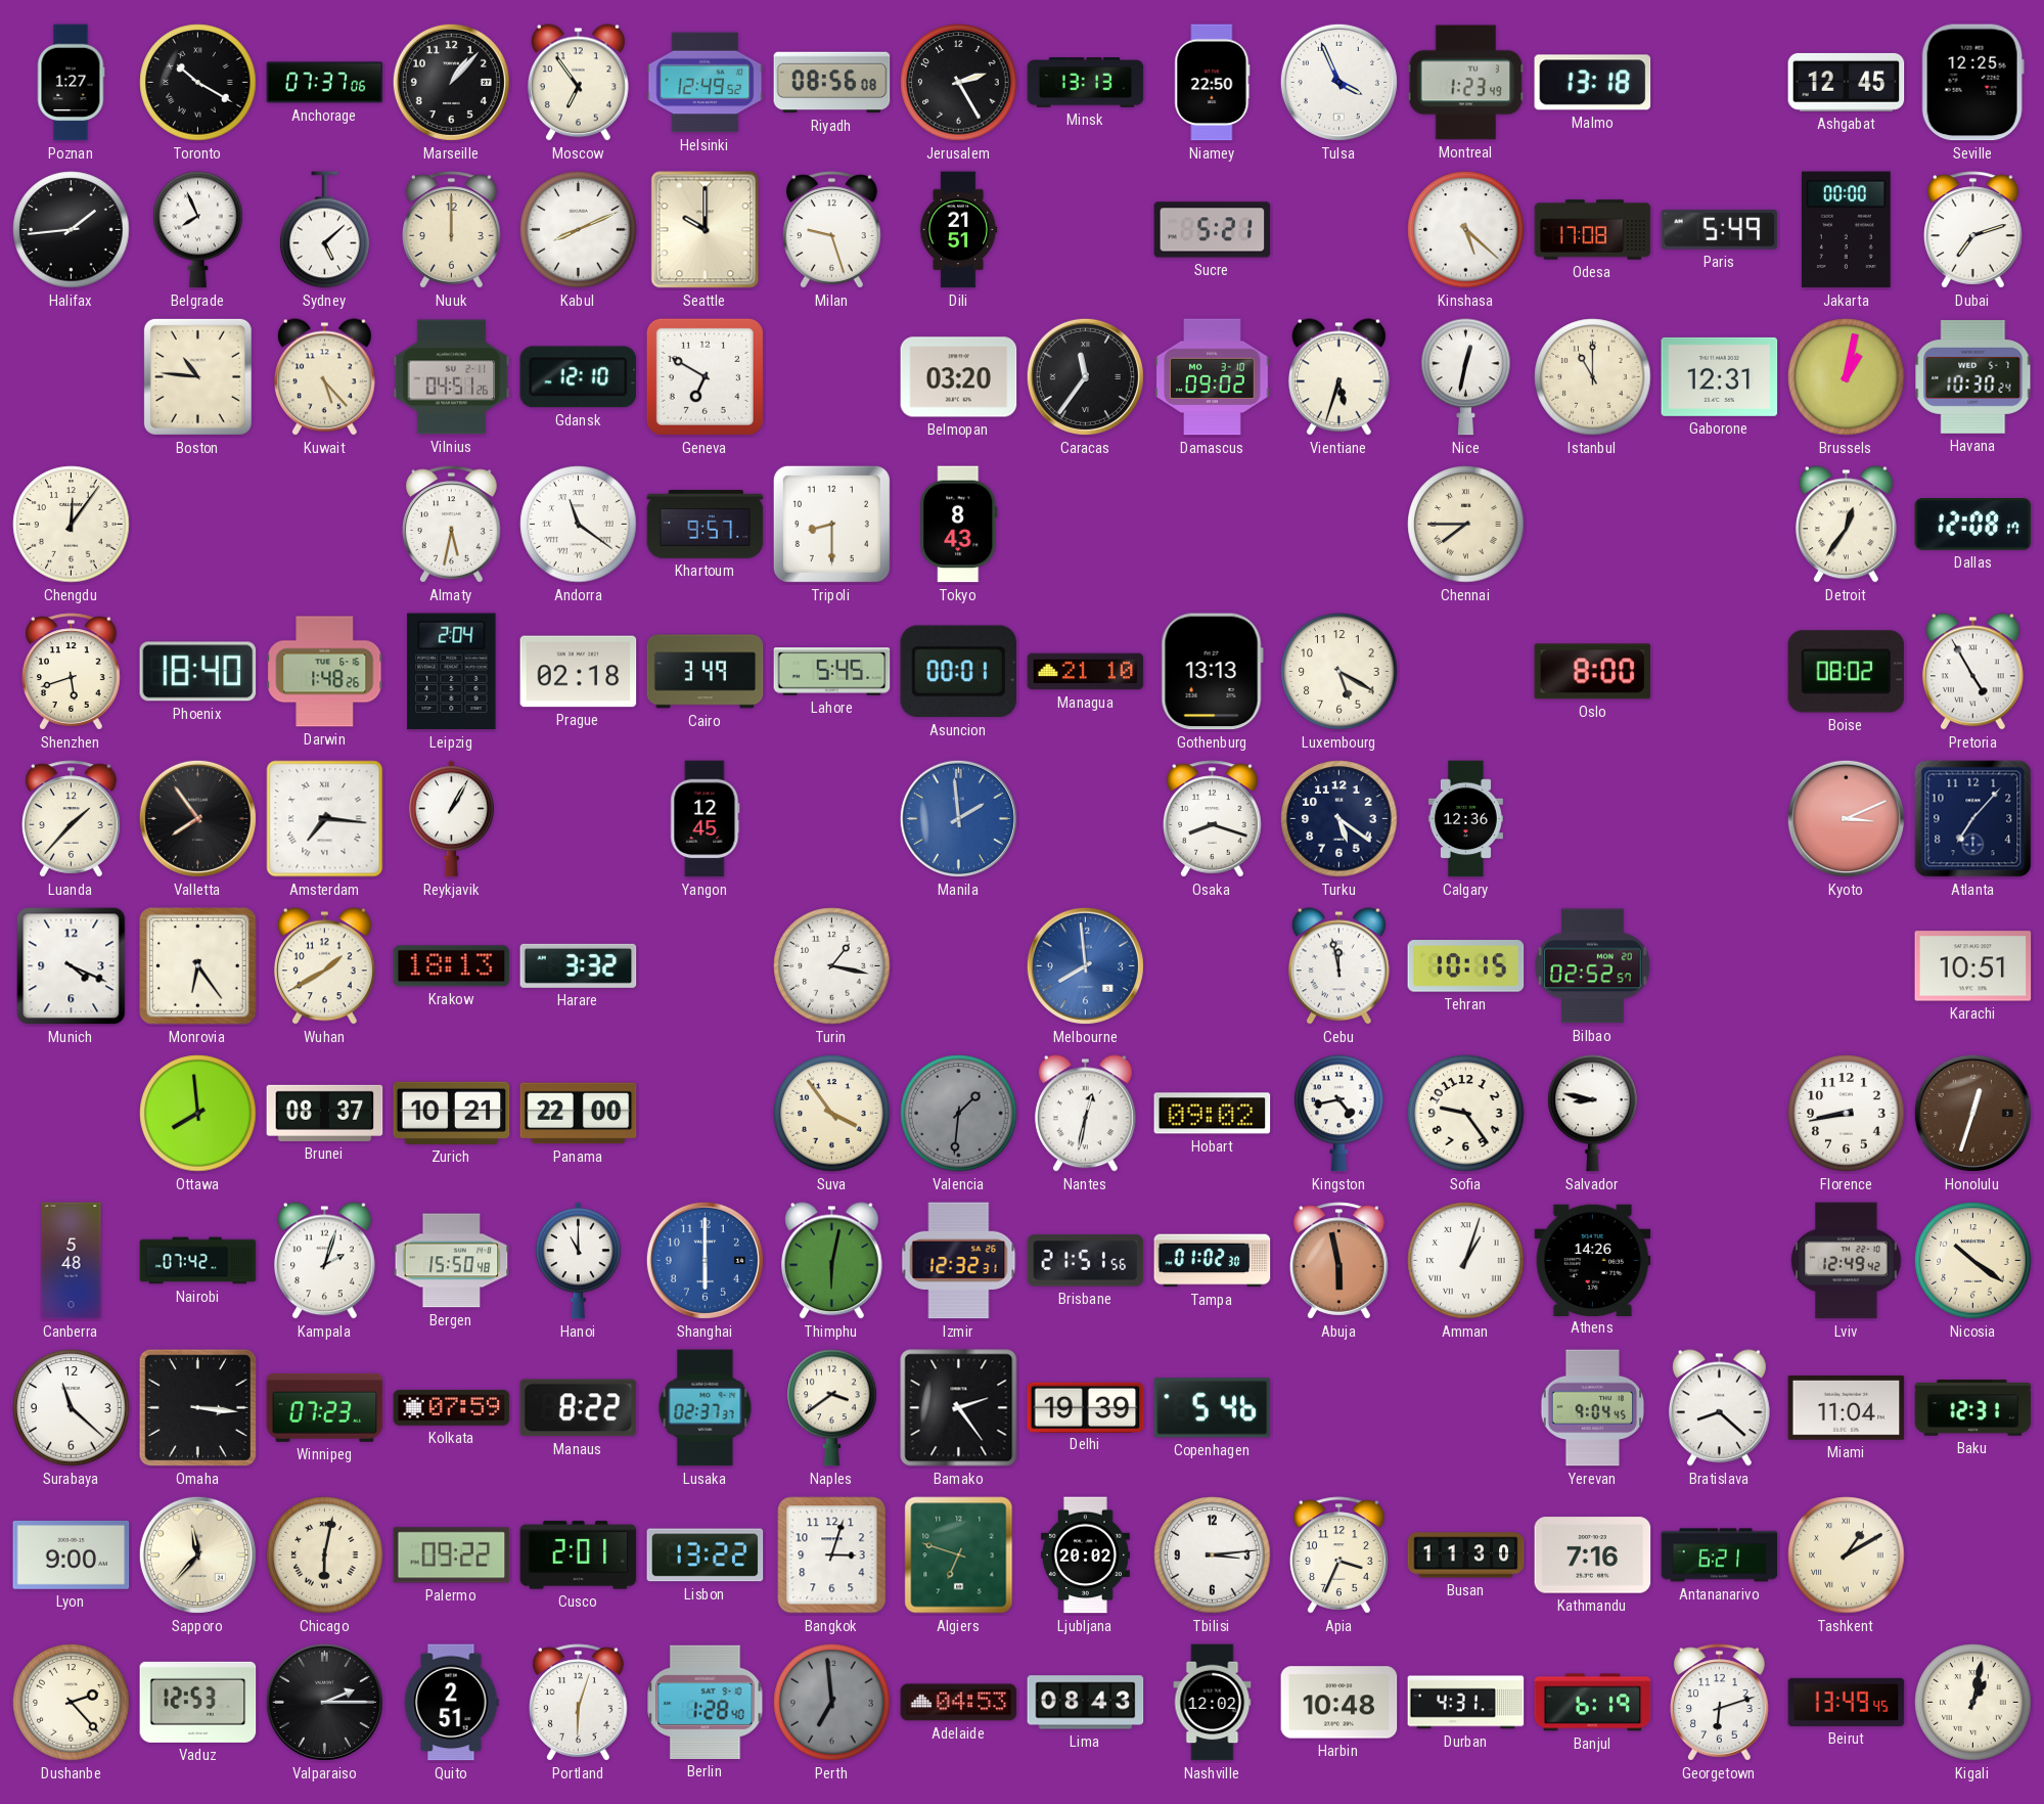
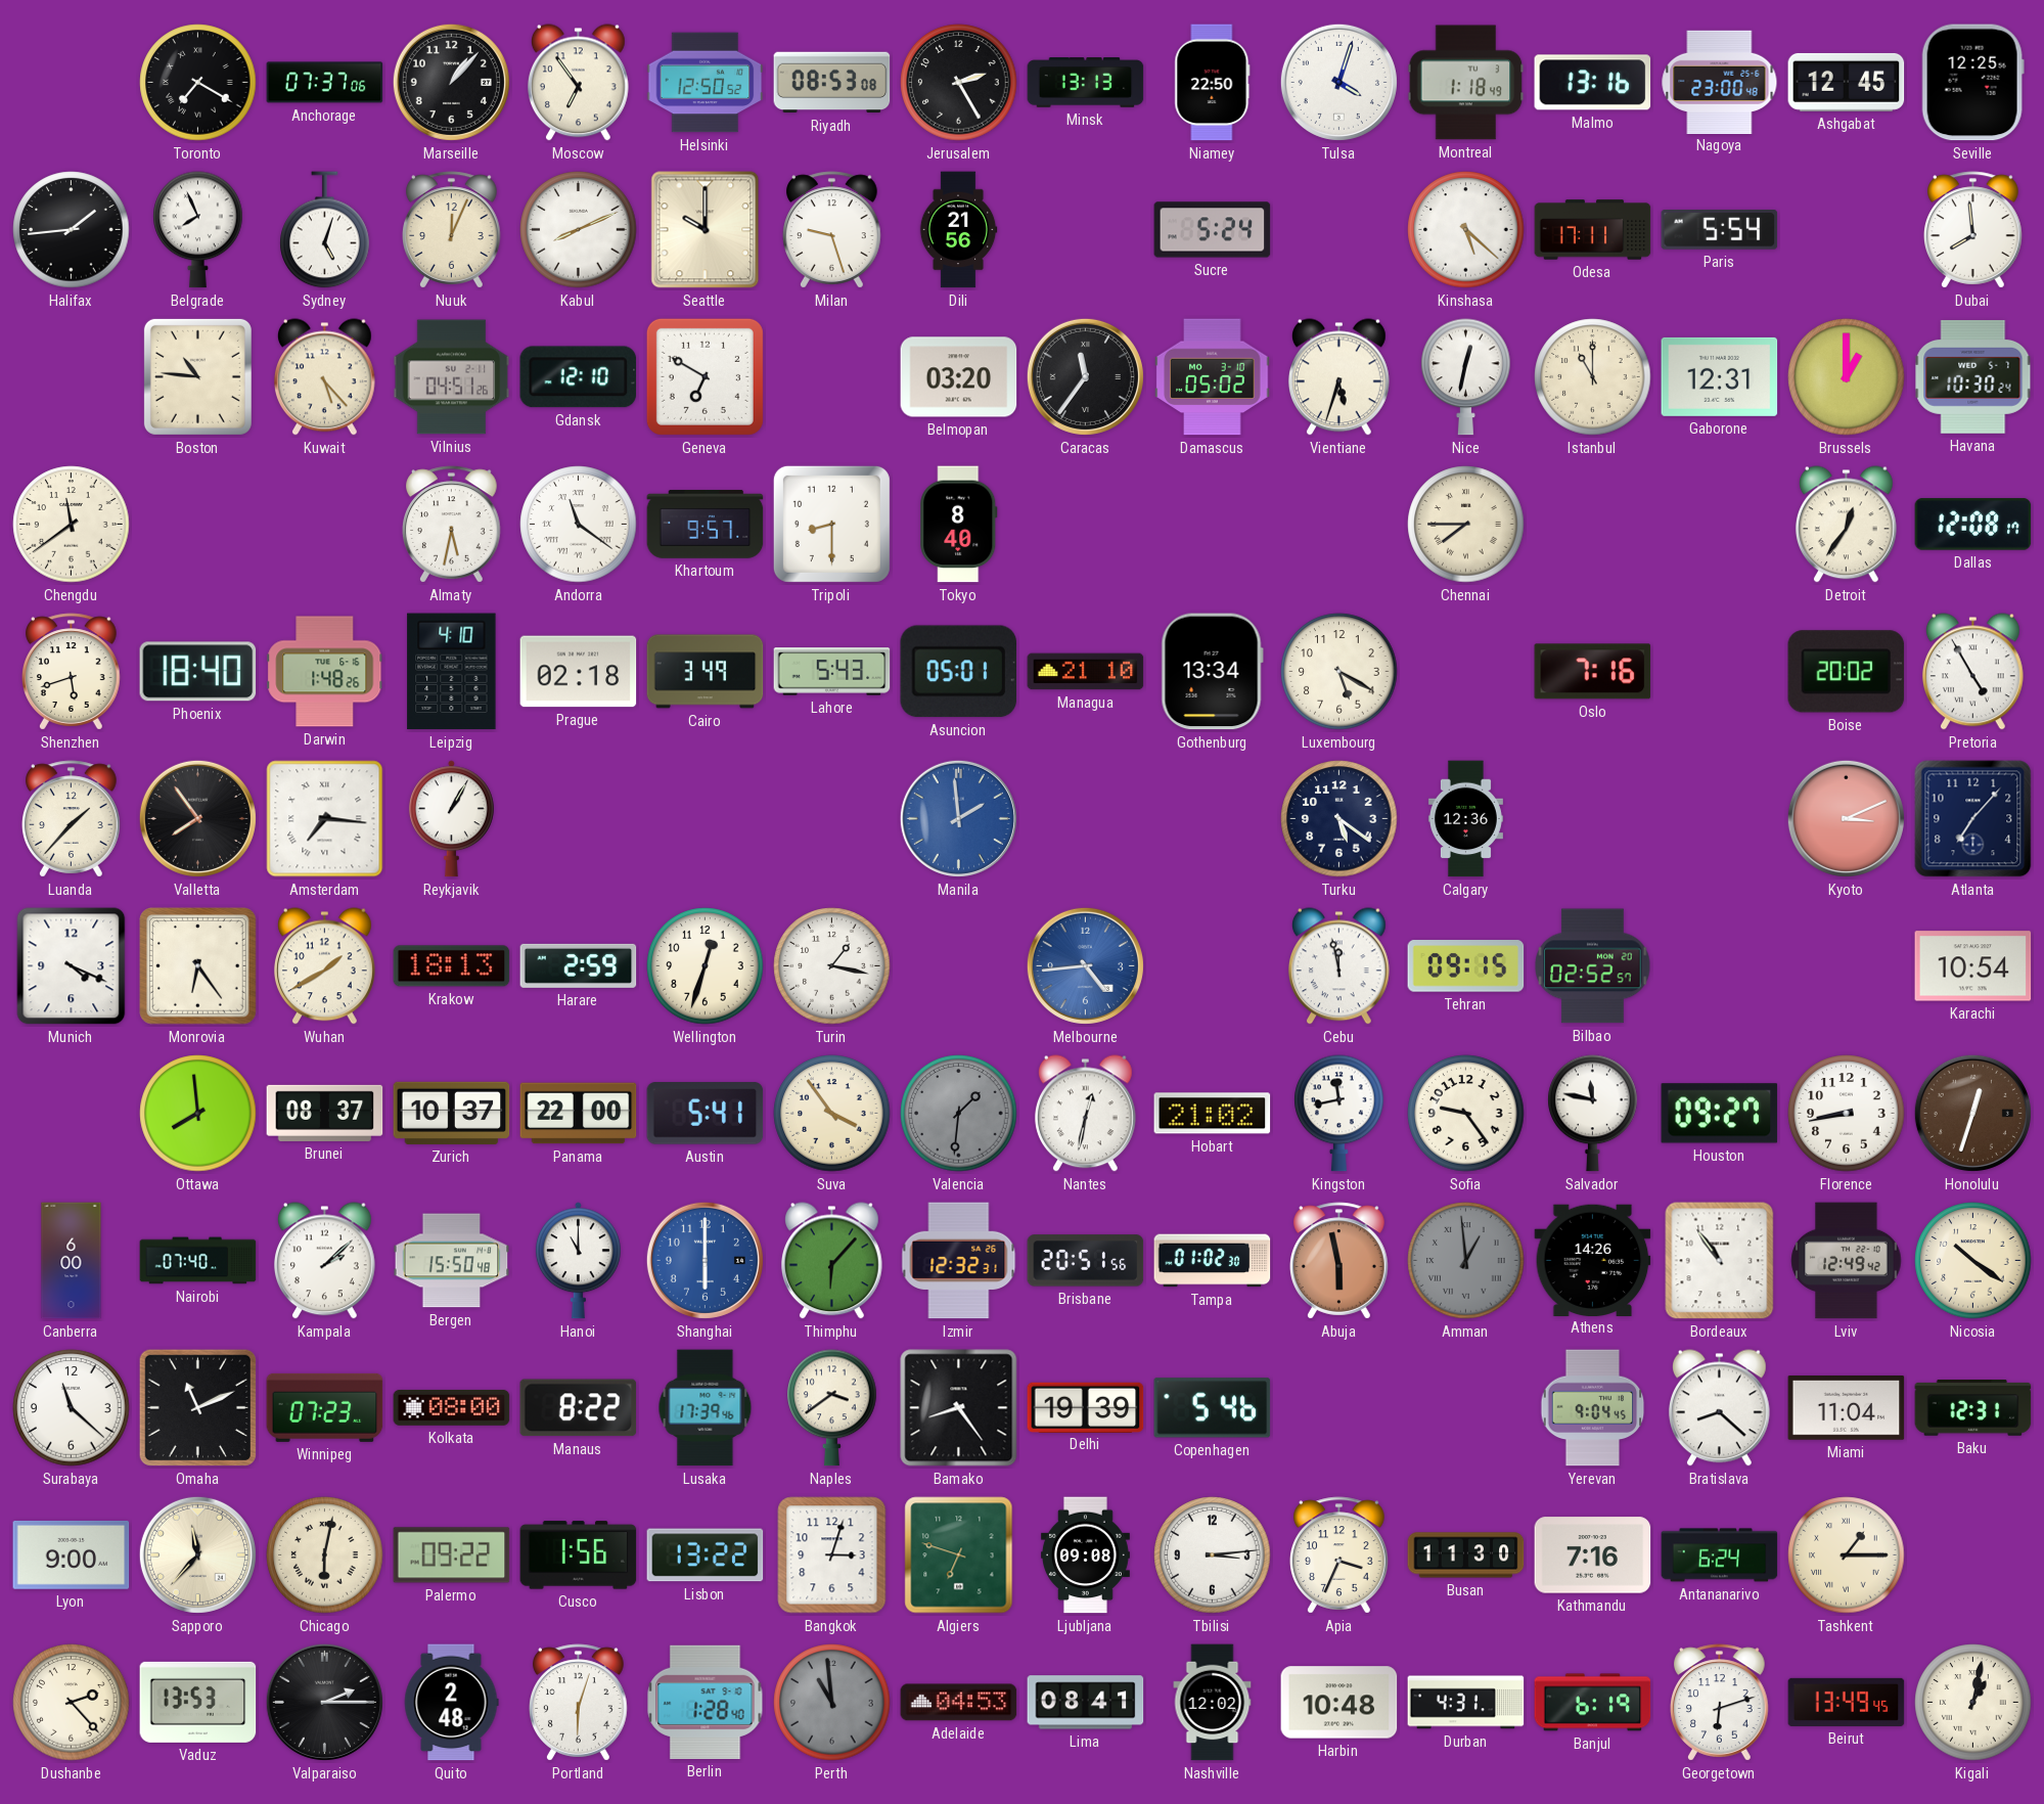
Poznan: 1:27 -> none
Toronto: 10:20 -> 7:20
Helsinki: 12:49 -> 12:50
Riyadh: 08:56 -> 08:53
Tulsa: 3:56 -> 4:03
Montreal: 1:23 -> 1:18
Malmo: 13:18 -> 13:16
Nagoya: none -> 23:00
Sydney: 5:08 -> 5:03
Nuuk: 12:00 -> 12:04
Dili: 21:51 -> 21:56
Sucre: 5:21 -> 5:24
Odesa: 17:08 -> 17:11
Paris: 5:49 -> 5:54
Jakarta: 00:00 -> none
Dubai: 7:12 -> 7:59
Damascus: 09:02 -> 05:02
Brussels: 1:02 -> 1:00
Chengdu: 12:06 -> 11:39
Tokyo: 8:43 -> 8:40
Leipzig: 2:04 -> 4:10
Lahore: 5:45 -> 5:43
Asuncion: 00:01 -> 05:01
Gothenburg: 13:13 -> 13:34
Oslo: 8:00 -> 7:16
Boise: 08:02 -> 20:02
Yangon: 12:45 -> none
Osaka: 8:18 -> none
Harare: 3:32 -> 2:59
Wellington: none -> 12:33
Melbourne: 7:59 -> 4:44
Tehran: 10:15 -> 09:15
Karachi: 10:51 -> 10:54
Zurich: 10:21 -> 10:37
Austin: none -> 5:41
Hobart: 09:02 -> 21:02
Kingston: 4:43 -> 11:43
Salvador: 8:47 -> 11:47
Houston: none -> 09:27
Canberra: 5:48 -> 6:00
Nairobi: 07:42 -> 07:40
Kampala: 2:03 -> 2:08
Thimphu: 6:02 -> 6:07
Brisbane: 21:51 -> 20:51
Amman: 1:03 -> 12:59
Amman dial: white -> grey
Bordeaux: none -> 10:54
Omaha: 3:16 -> 11:11
Kolkata: 07:59 -> 08:00
Lusaka: 02:37 -> 17:39
Bamako: 2:24 -> 8:24
Cusco: 2:01 -> 1:56
Ljubljana: 20:02 -> 09:08
Antananarivo: 6:21 -> 6:24
Tashkent: 1:10 -> 1:15
Vaduz: 12:53 -> 13:53
Quito: 2:51 -> 2:48
Perth: 6:59 -> 10:59
Lima: 08:43 -> 08:41
